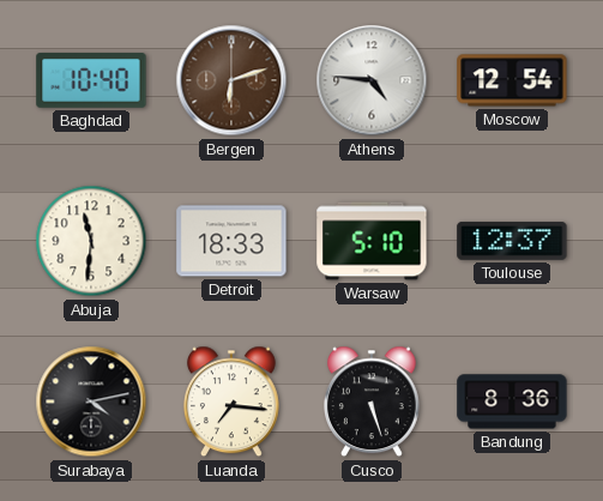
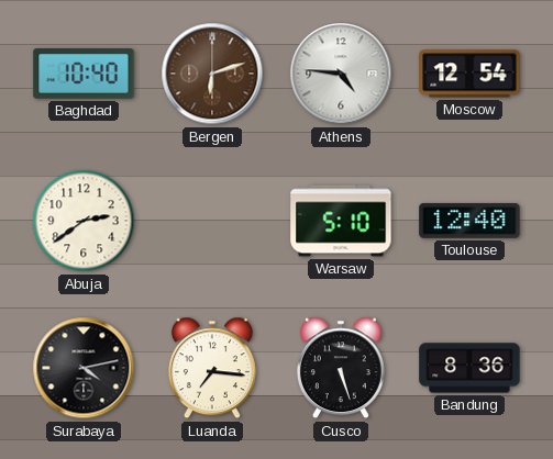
Abuja: 11:31 -> 2:39
Detroit: 18:33 -> none
Toulouse: 12:37 -> 12:40
